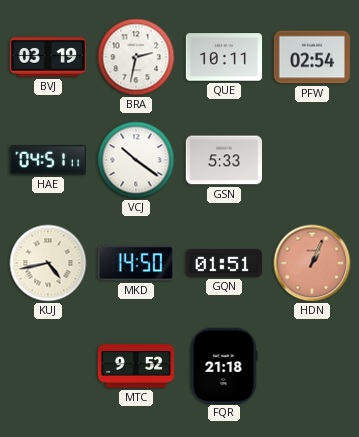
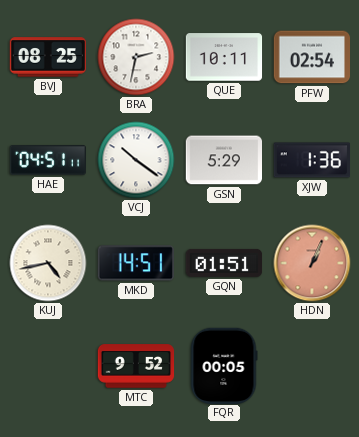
BVJ: 03:19 -> 08:25
GSN: 5:33 -> 5:29
XJW: none -> 1:36
MKD: 14:50 -> 14:51
FQR: 21:18 -> 00:05
